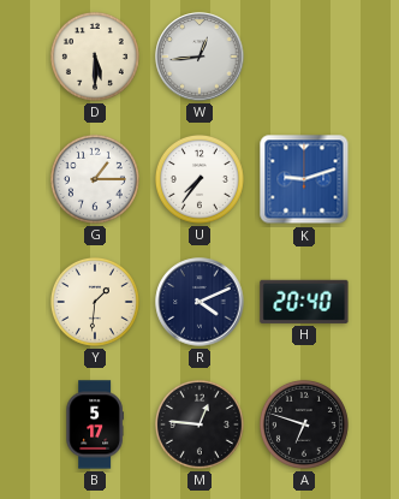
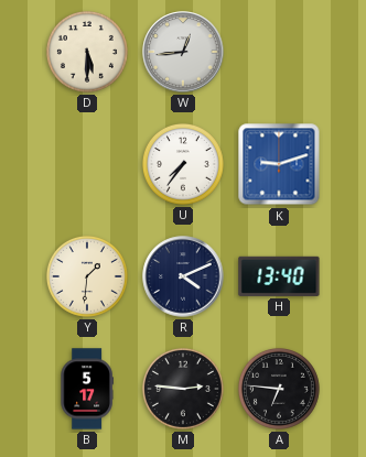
G: 1:15 -> none
H: 20:40 -> 13:40
M: 12:46 -> 2:46
A: 6:48 -> 6:46
